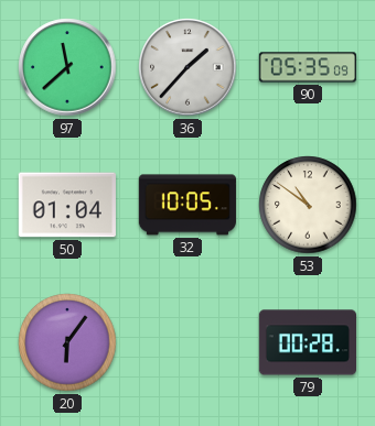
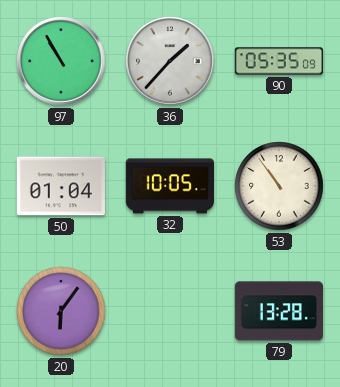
97: 11:38 -> 10:55
53: 10:51 -> 10:54
79: 00:28 -> 13:28
